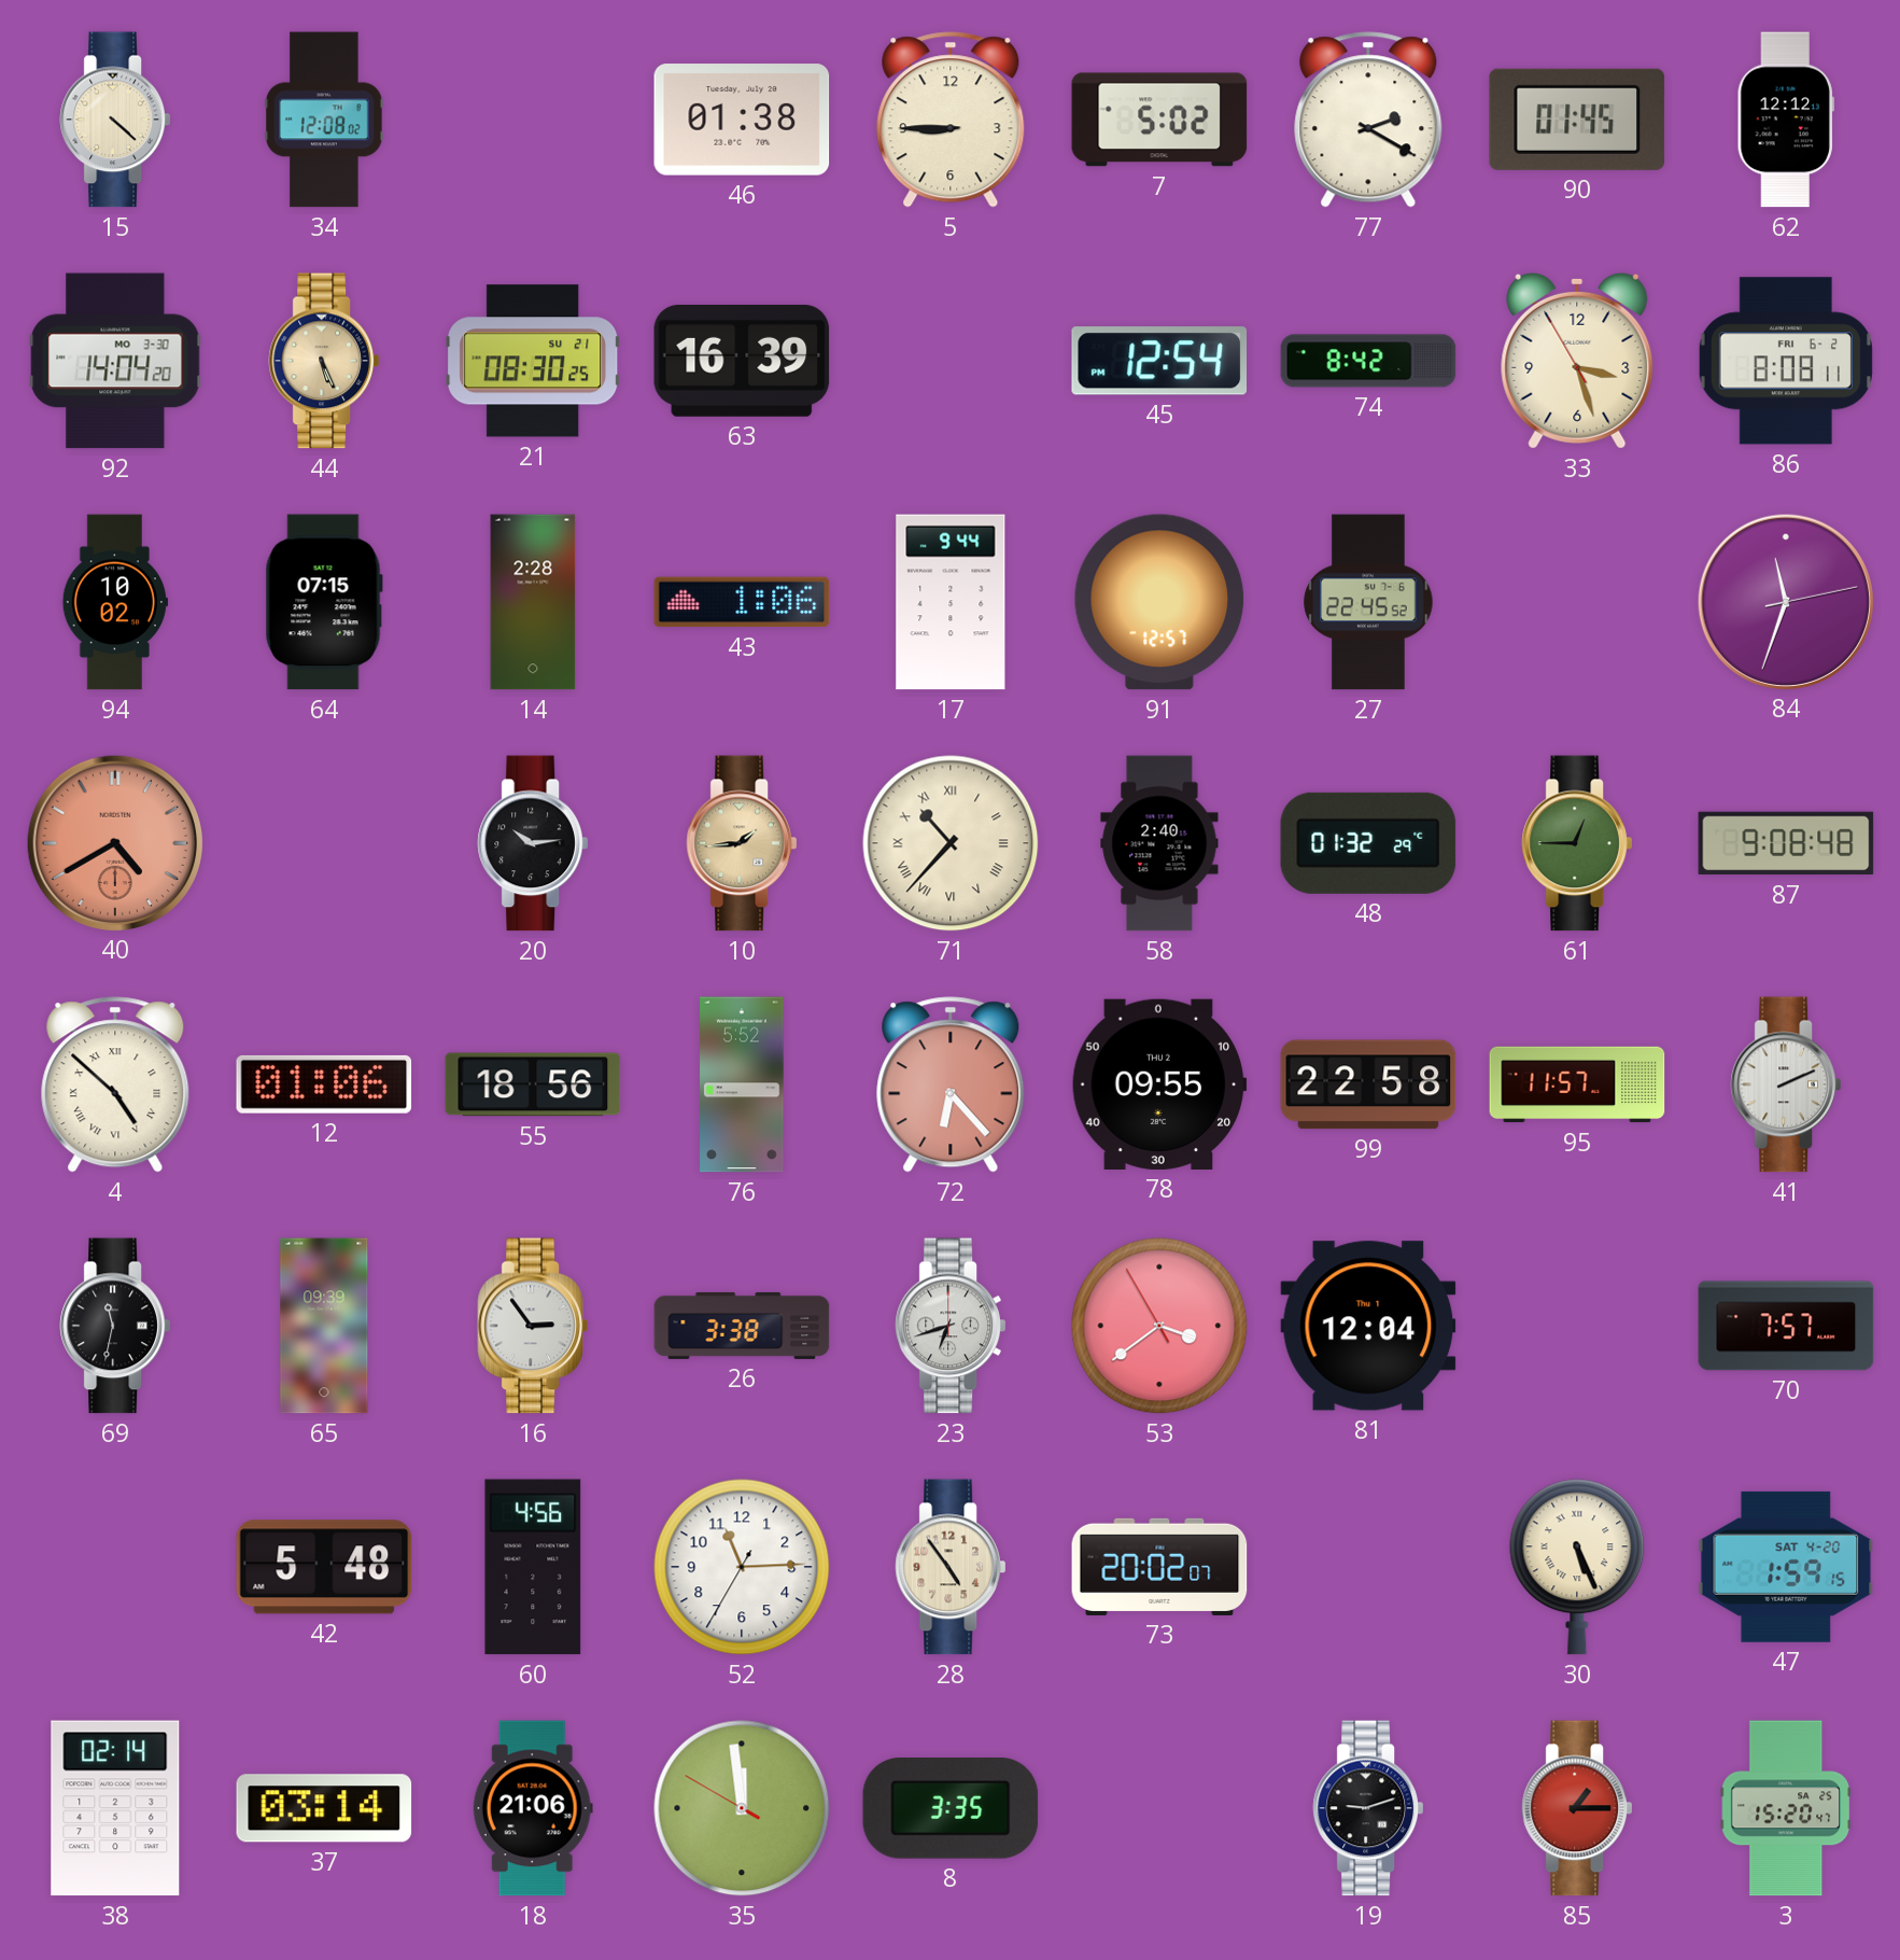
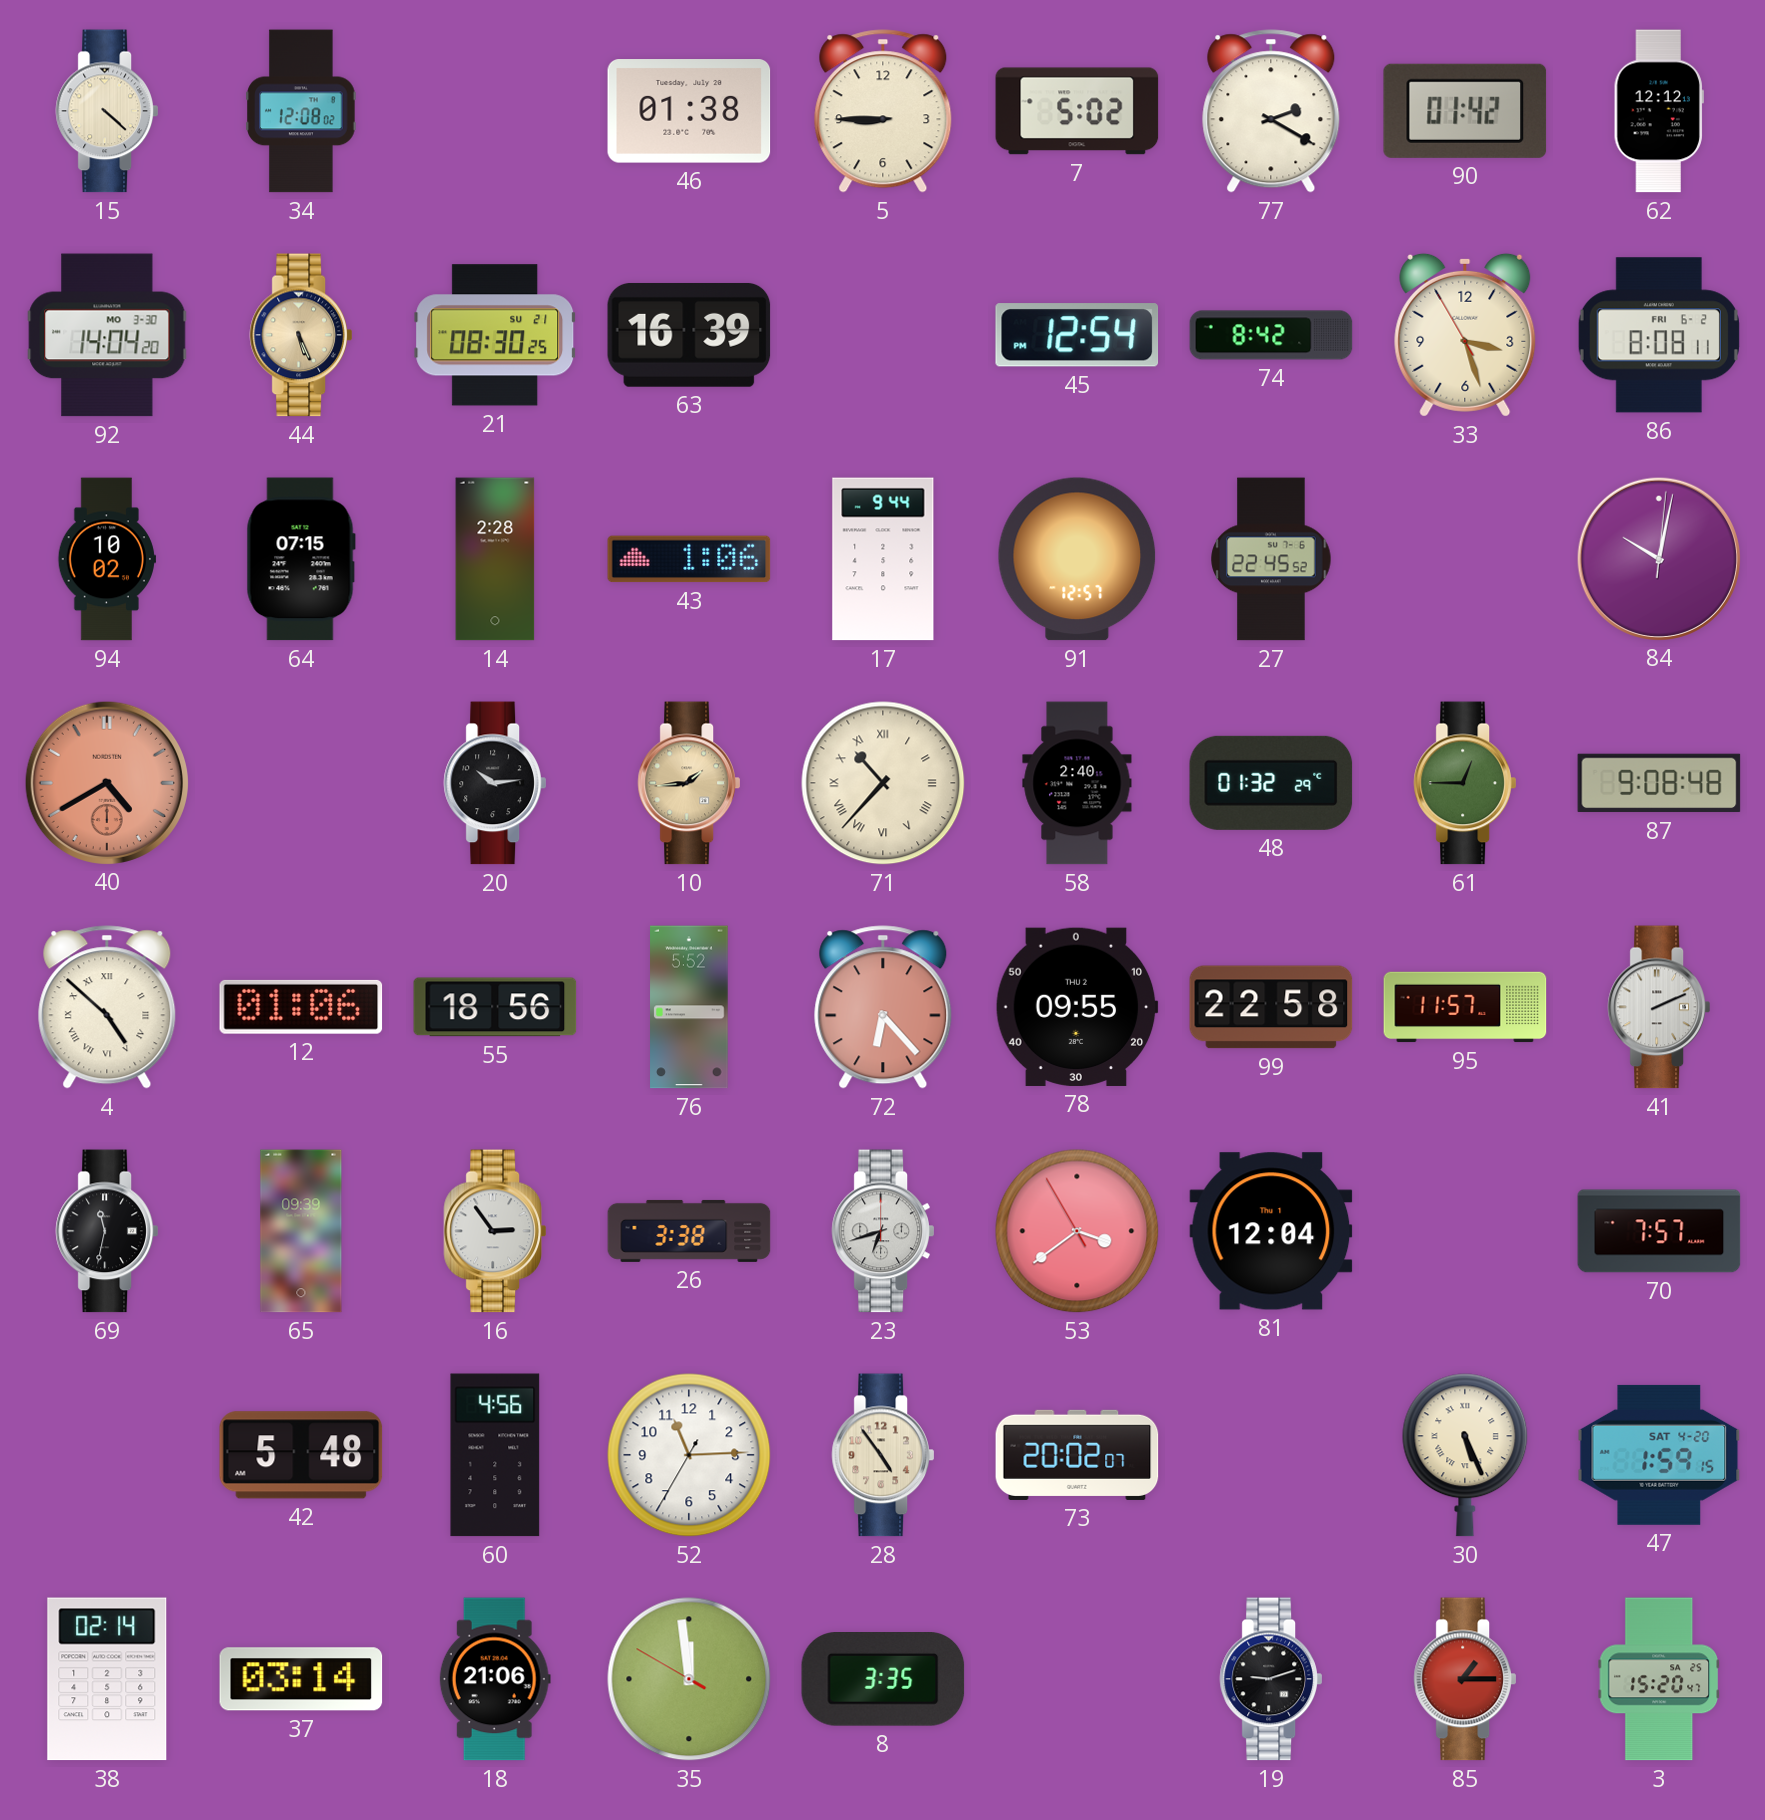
90: 01:45 -> 01:42
84: 11:33 -> 10:02
